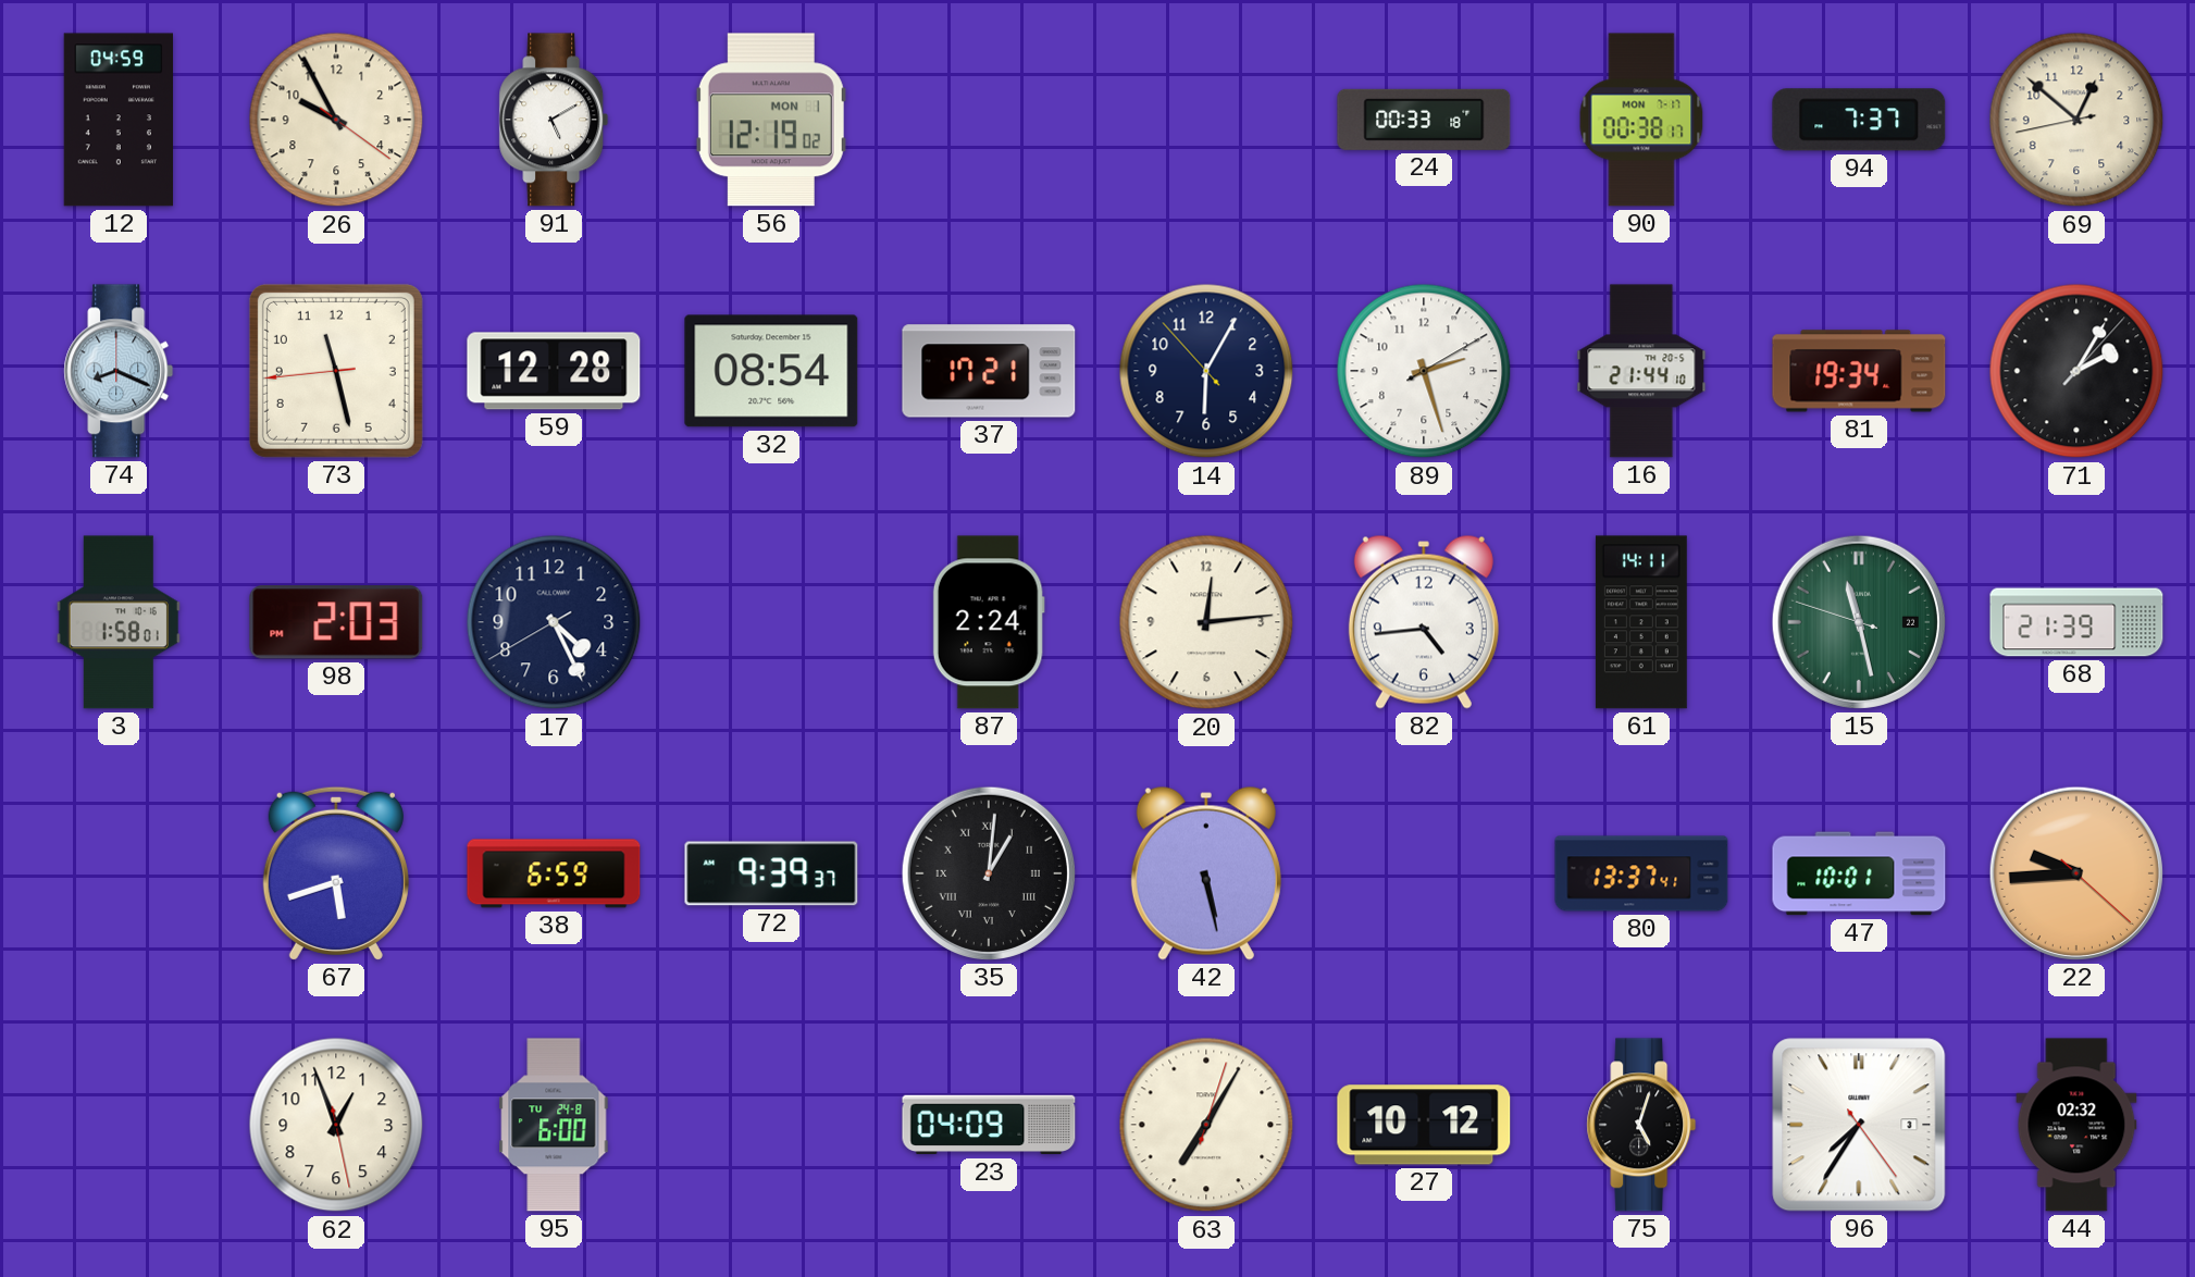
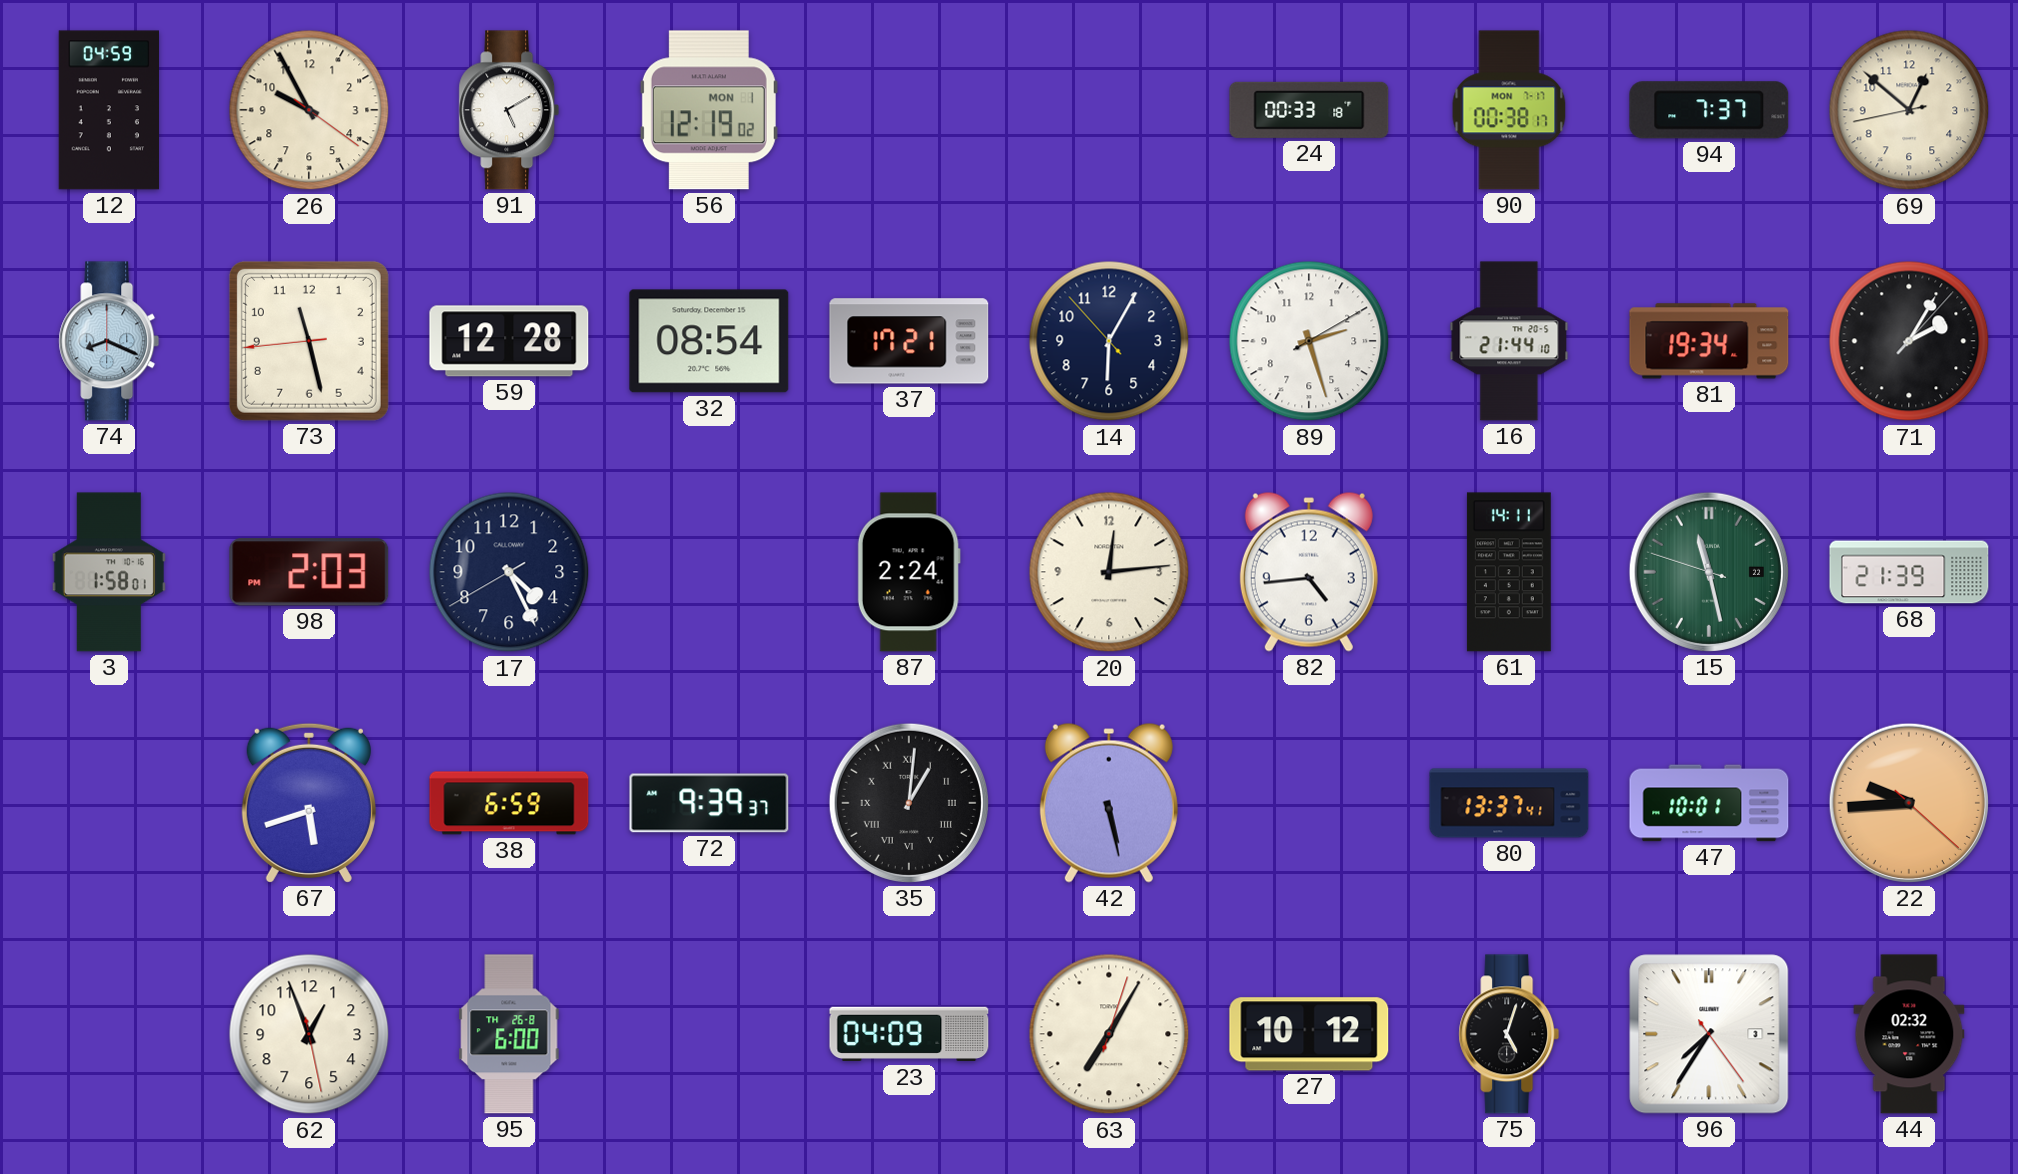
95 date: TU 24-8 -> TH 26-8
